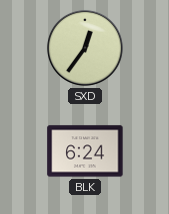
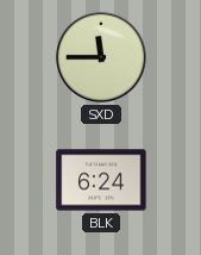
SXD: 12:36 -> 11:45
